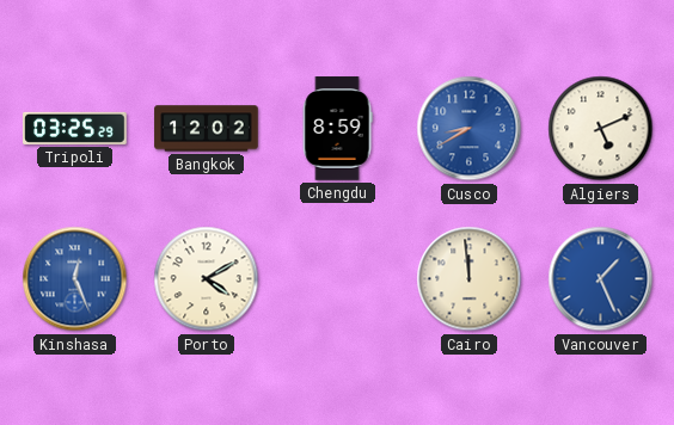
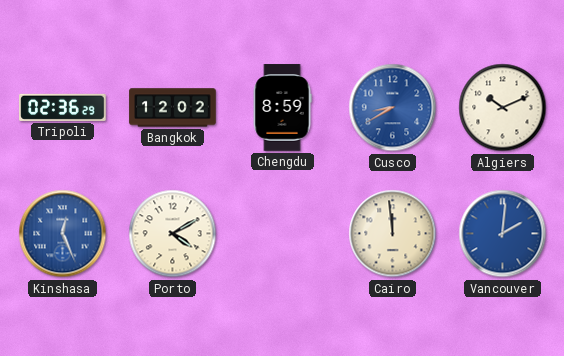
Tripoli: 03:25 -> 02:36
Algiers: 5:11 -> 10:11
Vancouver: 1:26 -> 2:01
